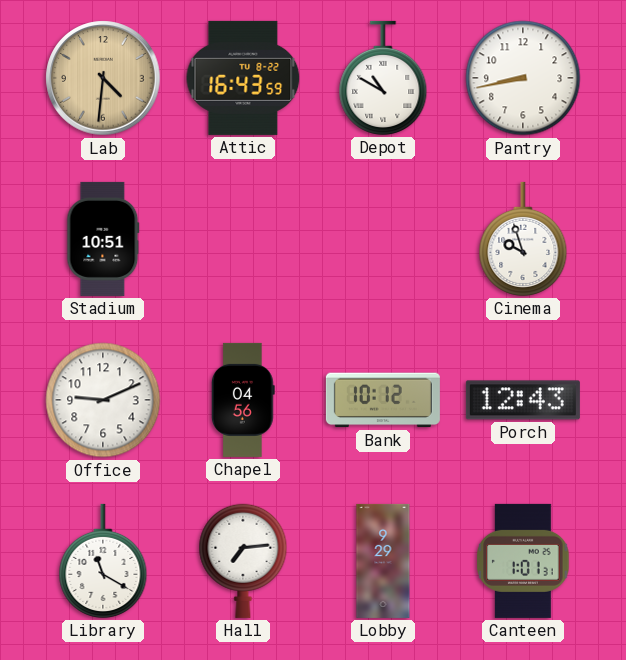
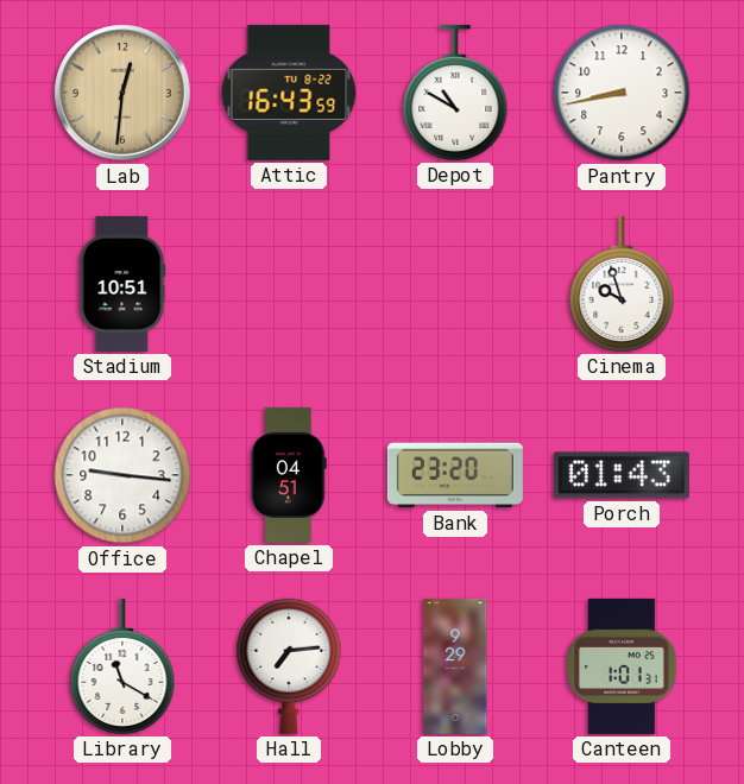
Lab: 4:31 -> 12:31
Office: 9:11 -> 9:16
Chapel: 04:56 -> 04:51
Bank: 10:12 -> 23:20
Porch: 12:43 -> 01:43
